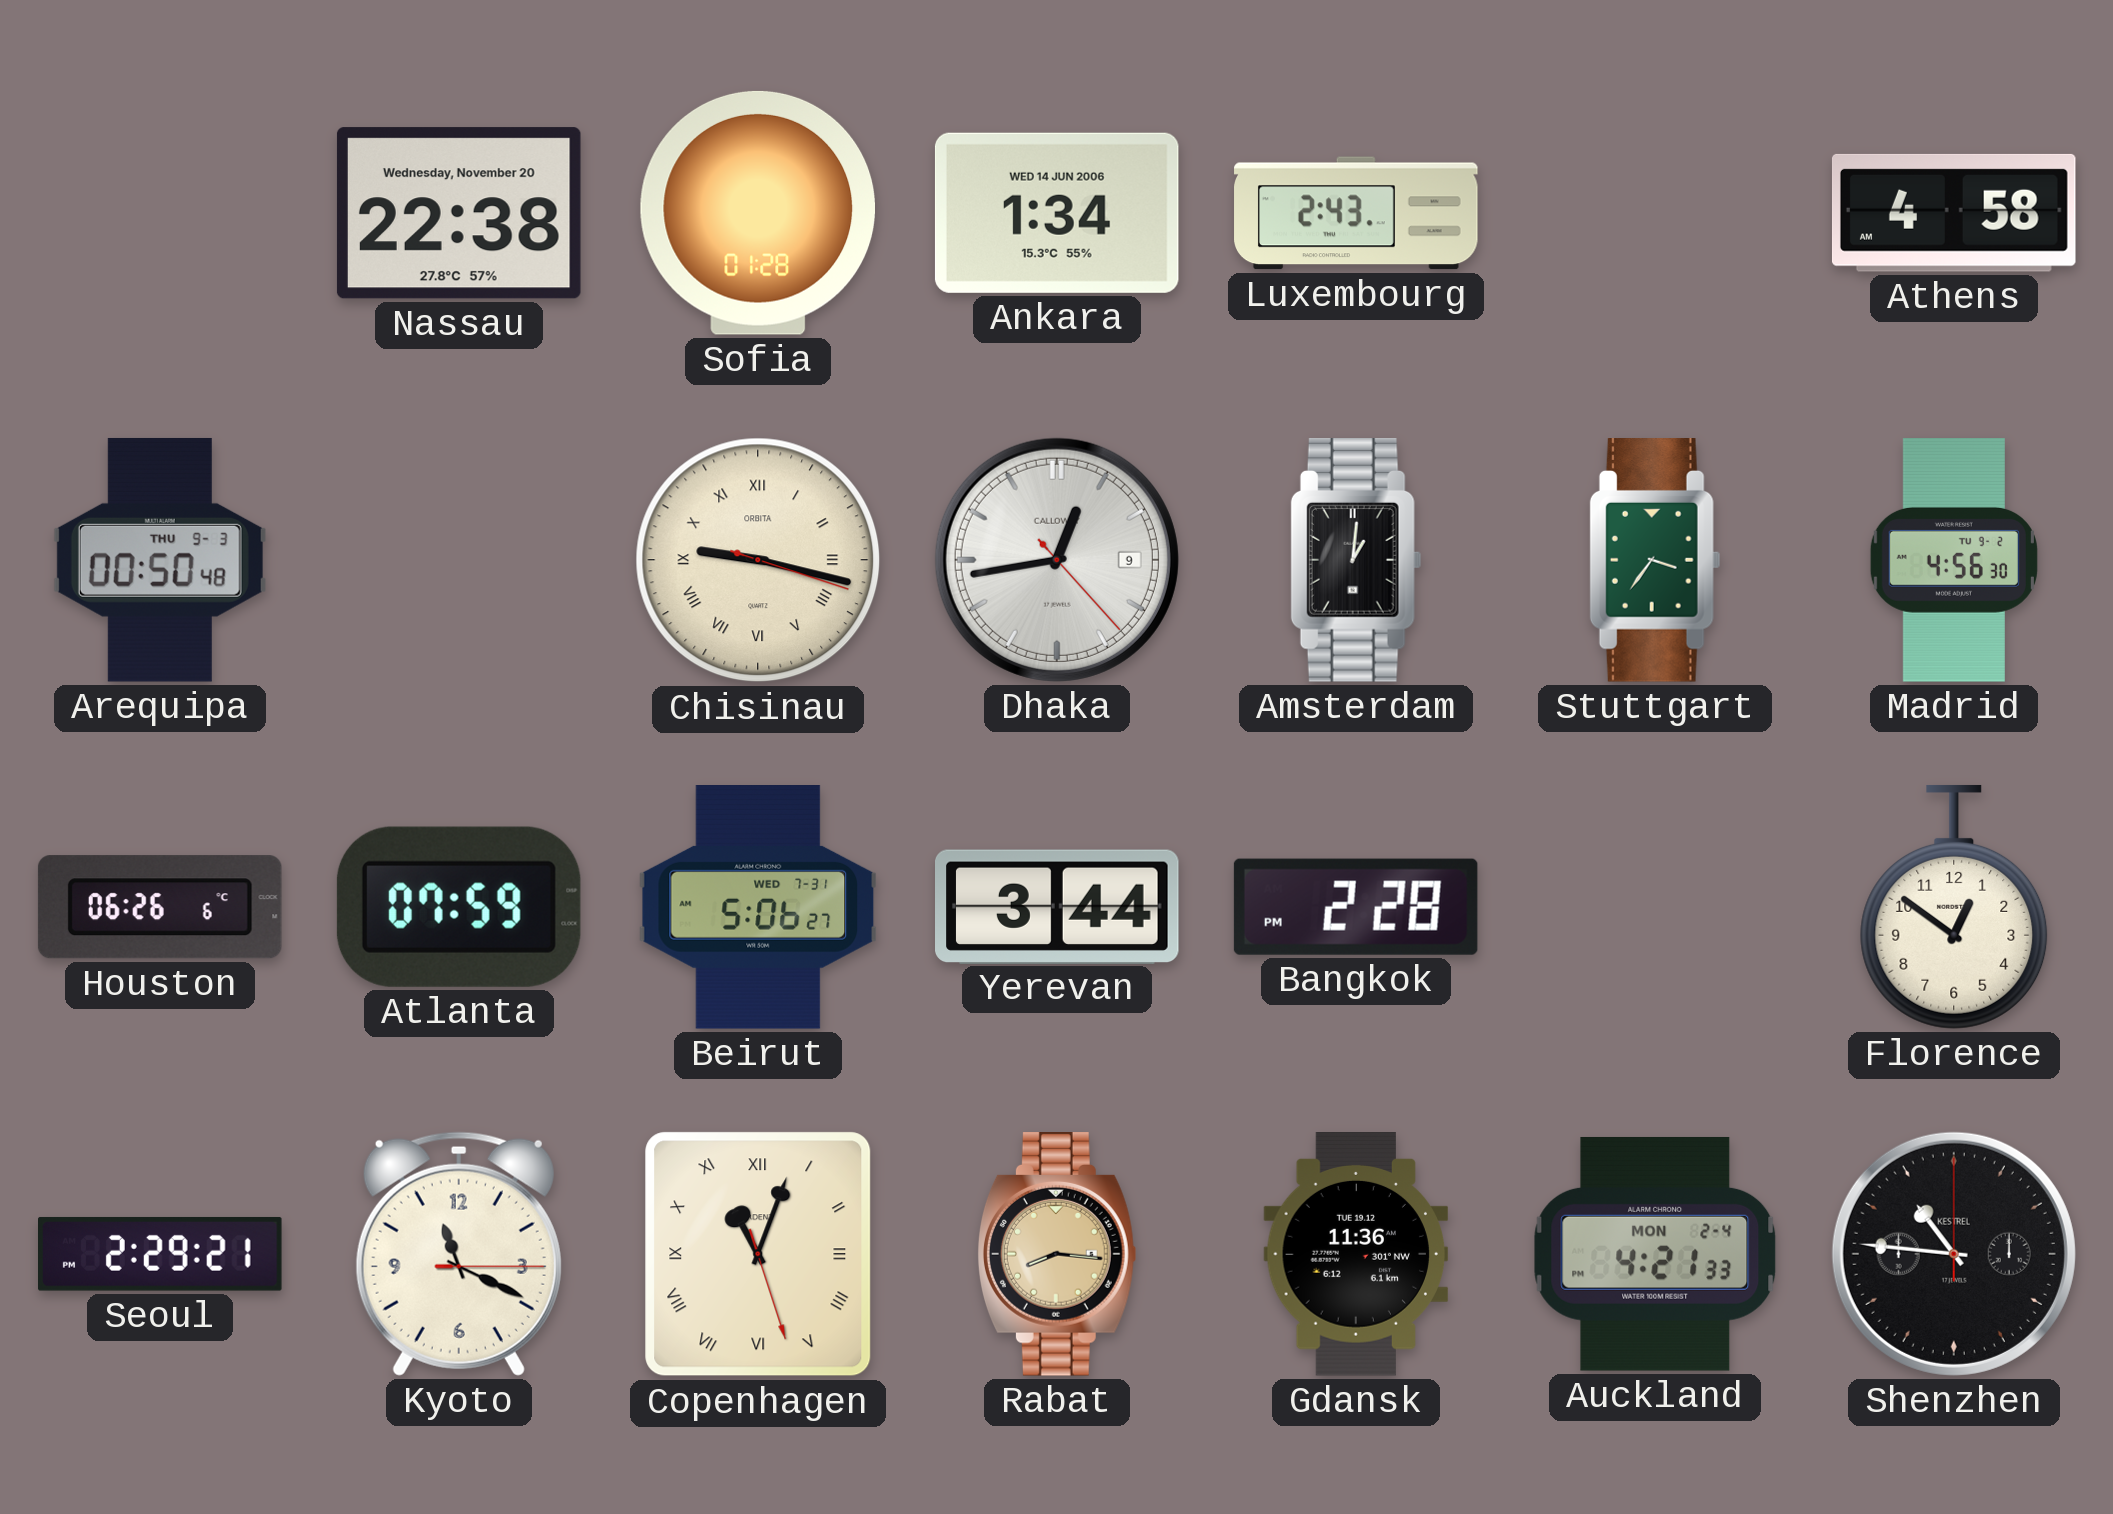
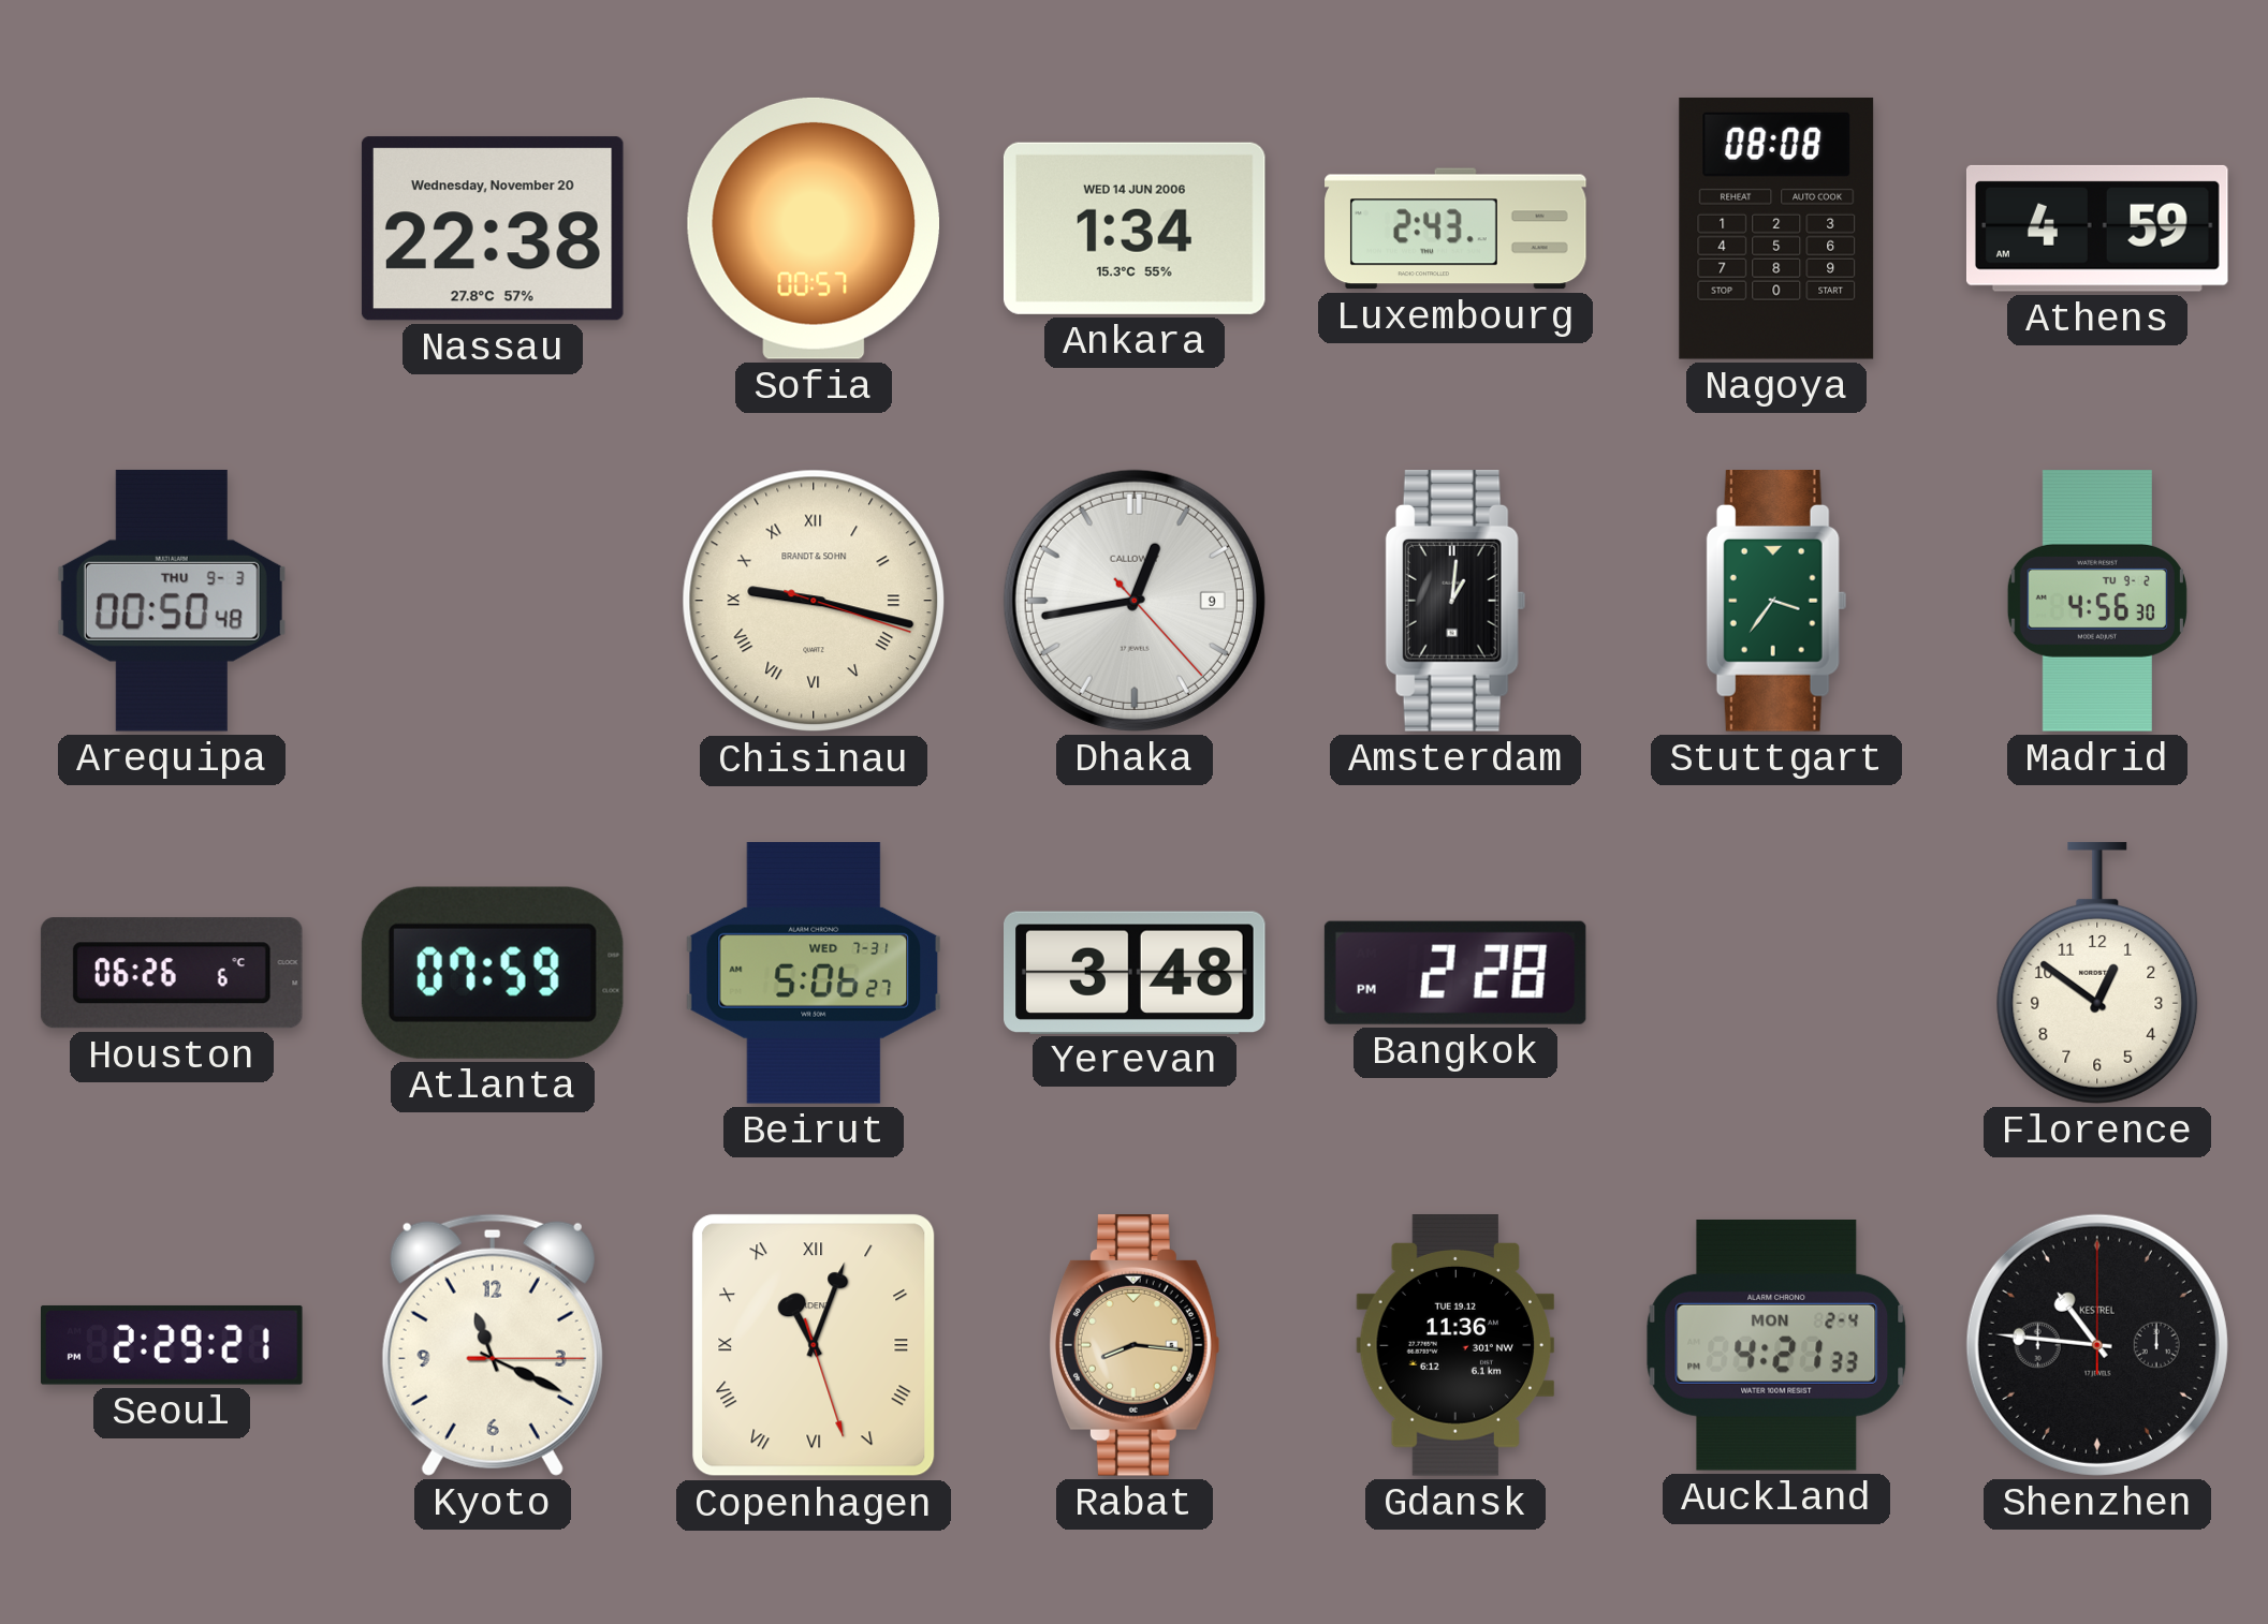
Sofia: 01:28 -> 00:57
Nagoya: none -> 08:08
Athens: 4:58 -> 4:59
Chisinau brand: ORBITA -> BRANDT & SOHN
Yerevan: 3:44 -> 3:48
